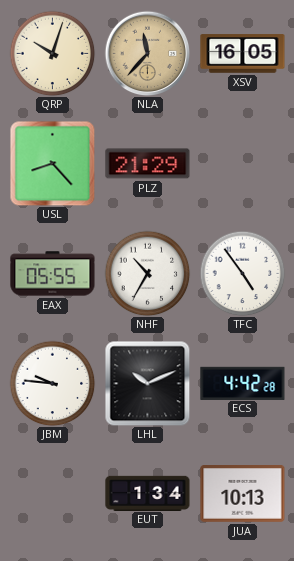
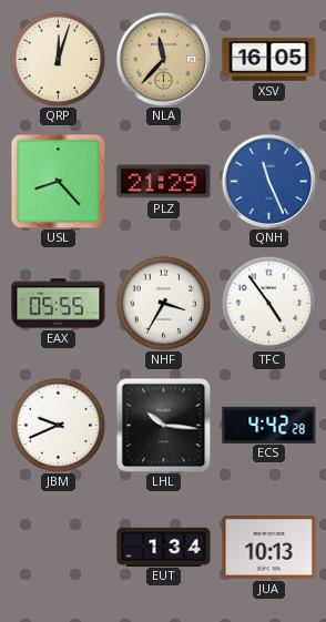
QRP: 10:03 -> 12:03
QNH: none -> 11:26
NHF: 10:35 -> 3:35
JBM: 9:46 -> 9:41
LHL: 10:11 -> 10:16
